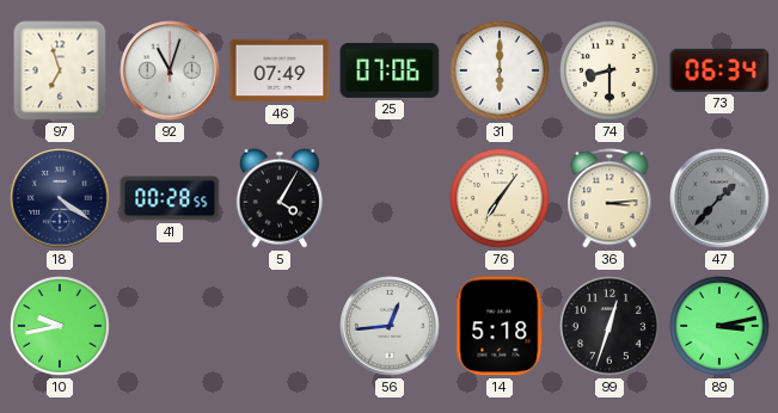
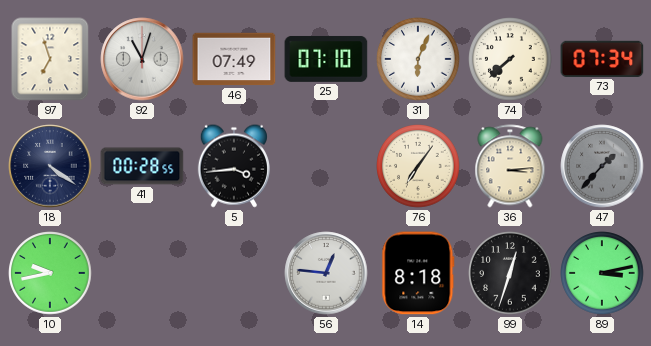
25: 07:06 -> 07:10
31: 6:00 -> 6:04
74: 8:30 -> 7:38
73: 06:34 -> 07:34
5: 4:05 -> 3:44
56: 12:44 -> 12:46
14: 5:18 -> 8:18
